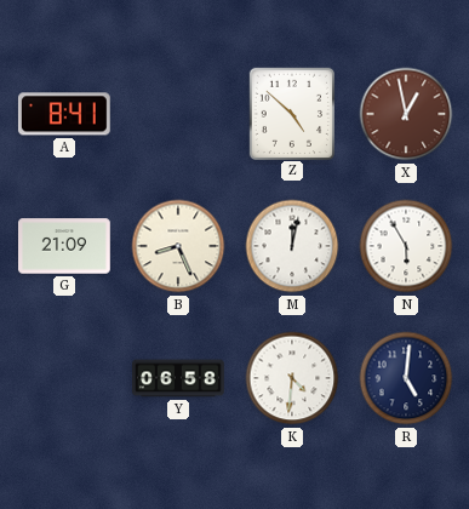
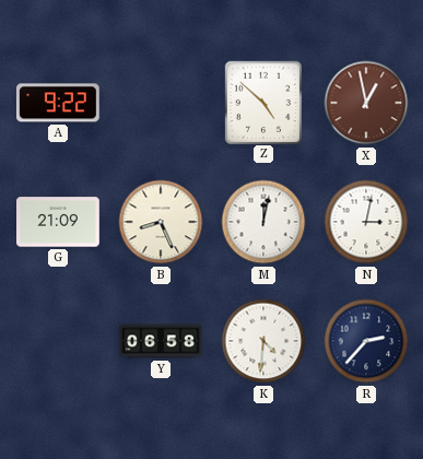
A: 8:41 -> 9:22
N: 5:55 -> 3:02
R: 5:01 -> 2:37
